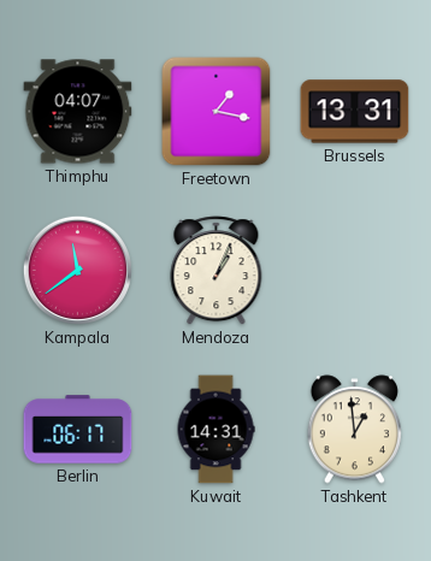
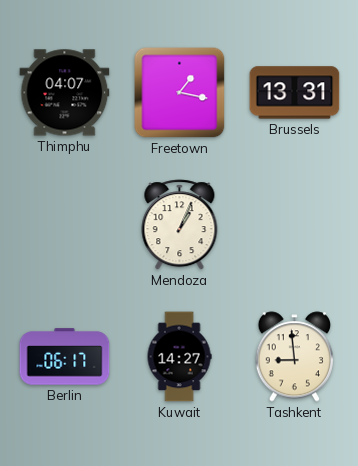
Kampala: 11:39 -> none
Kuwait: 14:31 -> 14:27
Tashkent: 12:59 -> 8:59
